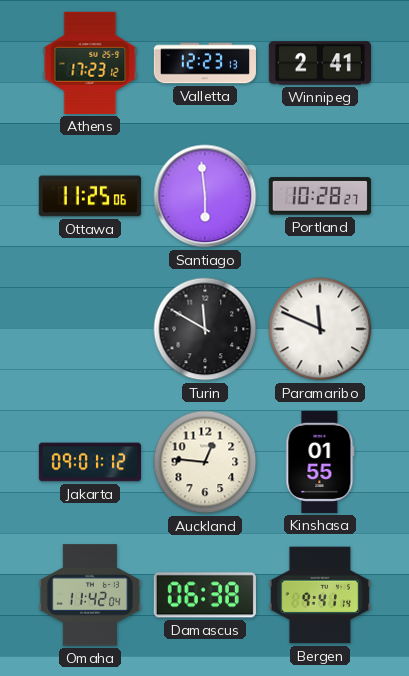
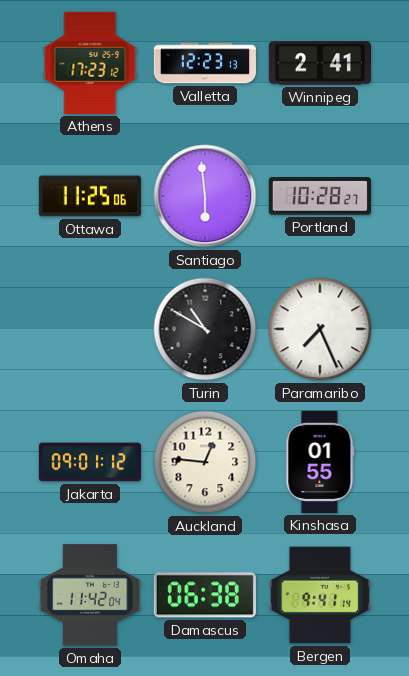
Turin: 11:50 -> 10:50
Paramaribo: 11:49 -> 7:26
